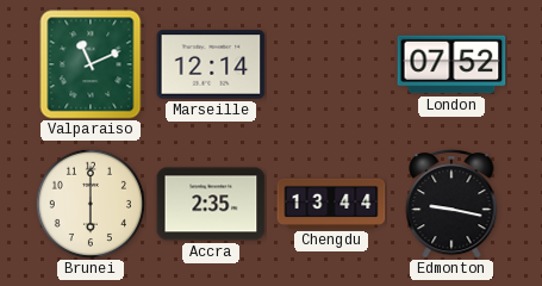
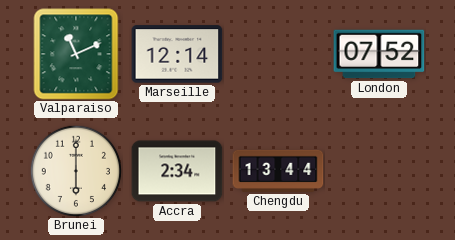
Accra: 2:35 -> 2:34
Edmonton: 9:17 -> none
